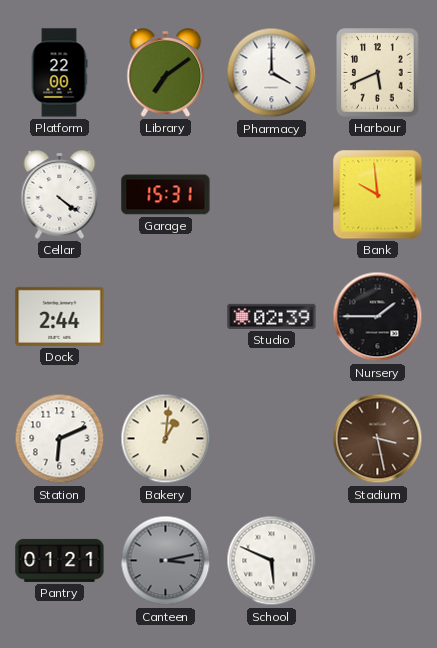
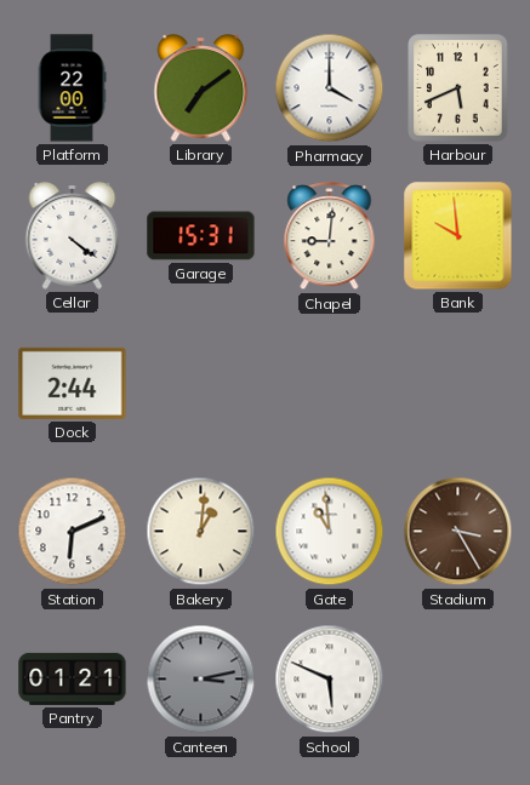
Chapel: none -> 9:01
Studio: 02:39 -> none
Nursery: 1:45 -> none
Gate: none -> 10:59
Stadium: 3:28 -> 3:25
